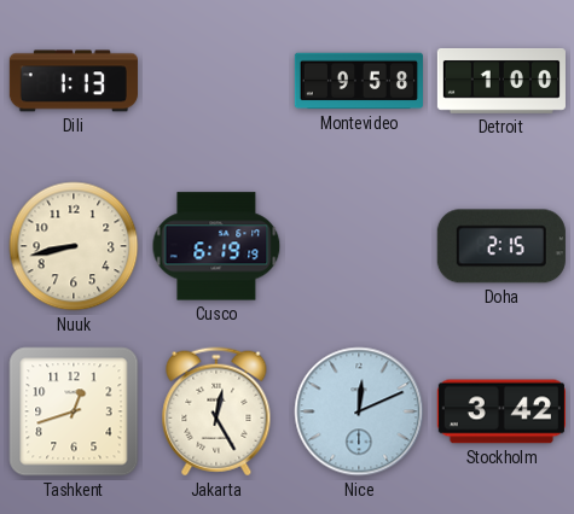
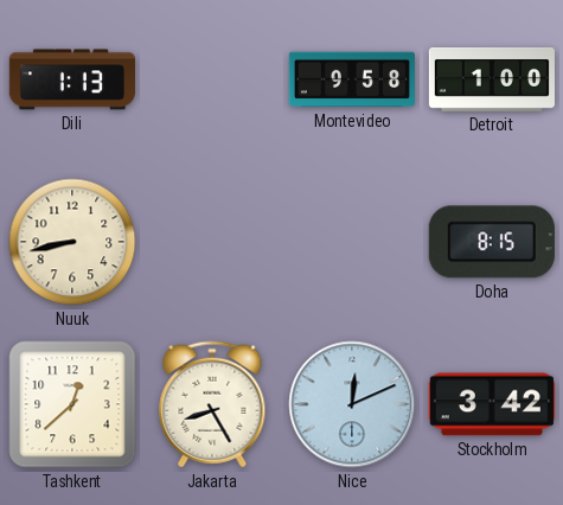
Cusco: 6:19 -> none
Doha: 2:15 -> 8:15
Tashkent: 12:42 -> 12:38
Jakarta: 12:25 -> 8:25
